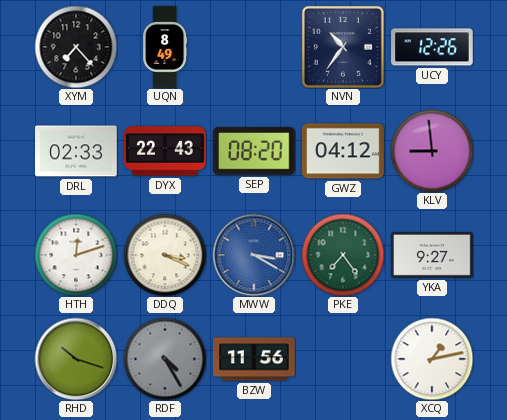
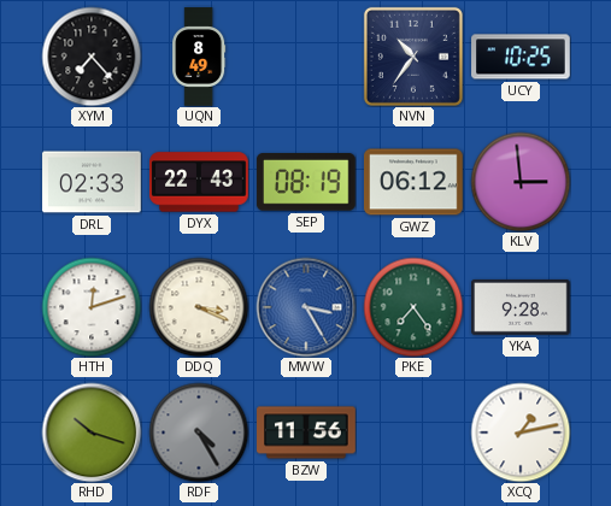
UCY: 12:26 -> 10:25
SEP: 08:20 -> 08:19
GWZ: 04:12 -> 06:12
KLV: 8:59 -> 2:59
MWW: 3:20 -> 3:25
YKA: 9:27 -> 9:28
